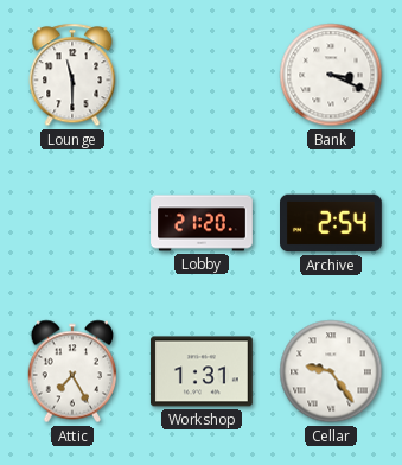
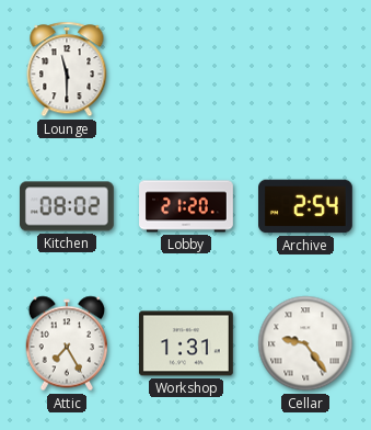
Bank: 3:19 -> none
Kitchen: none -> 08:02
